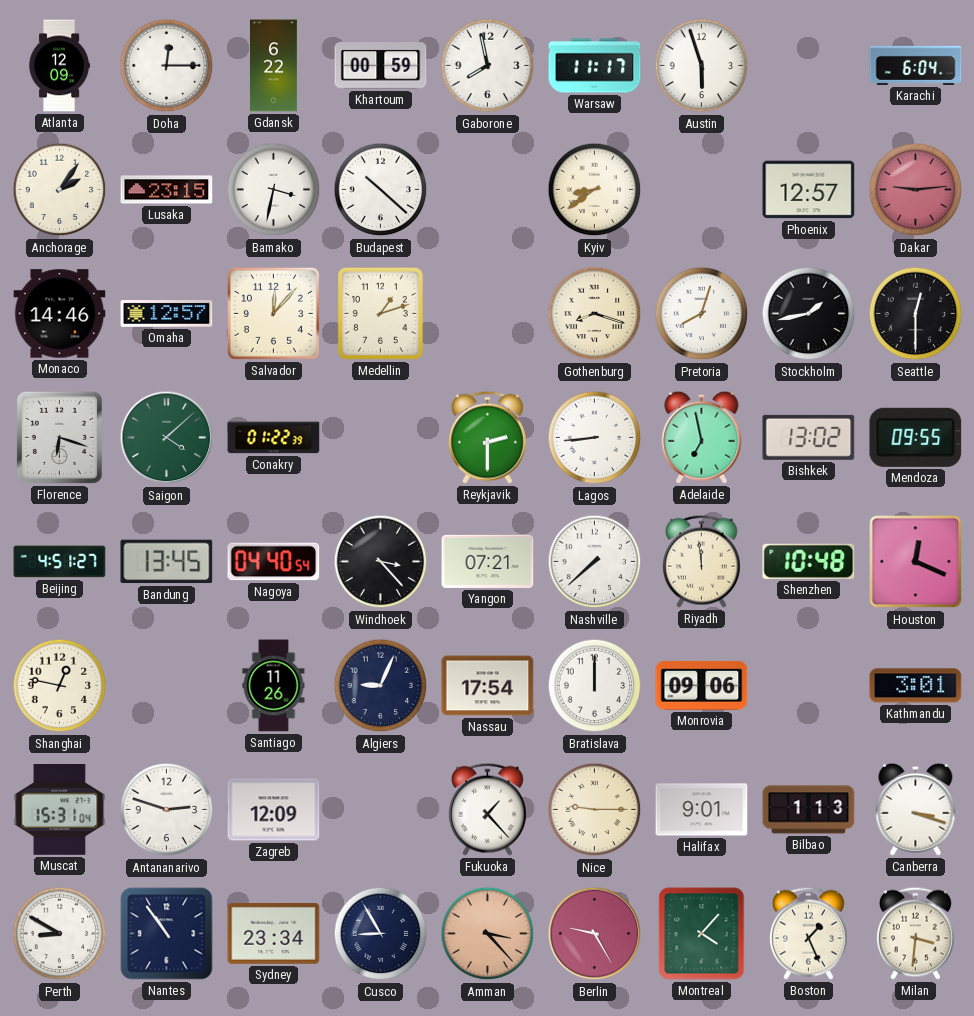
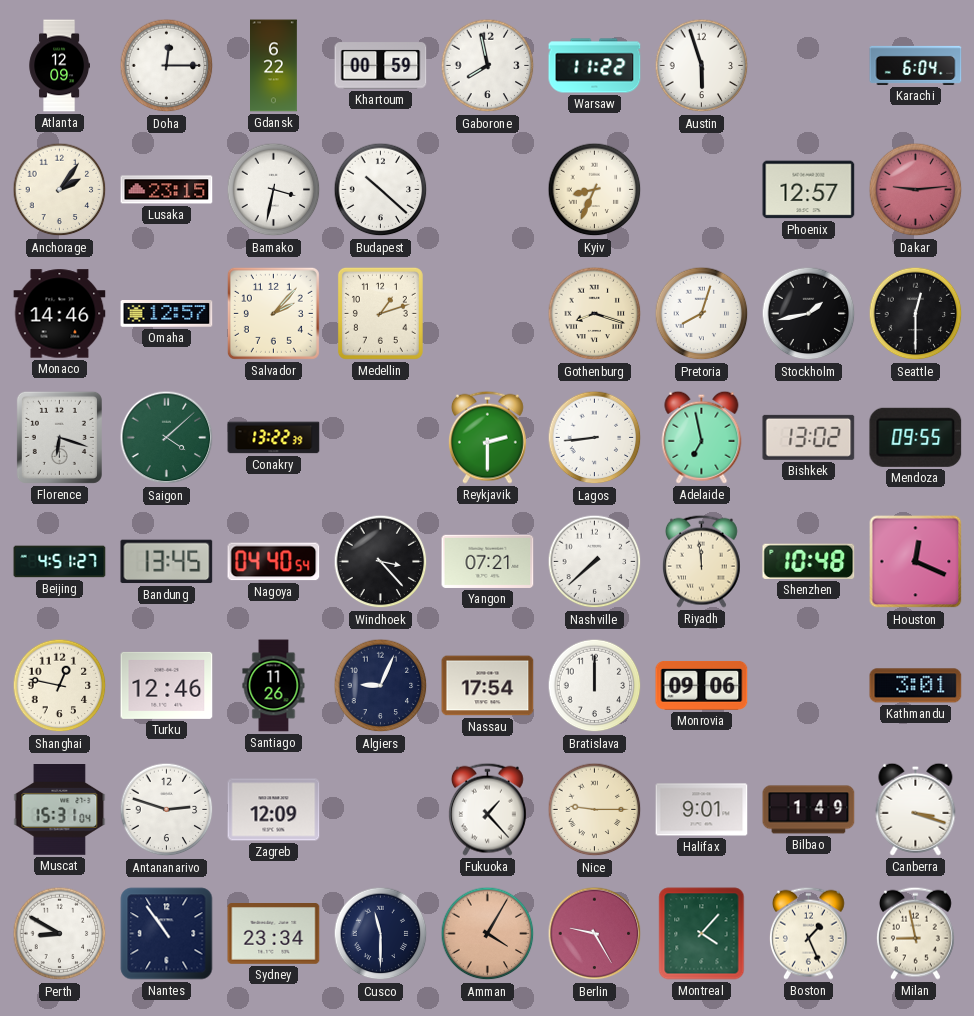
Warsaw: 11:17 -> 11:22
Kyiv: 8:39 -> 8:34
Salvador: 12:07 -> 2:07
Conakry: 01:22 -> 13:22
Turku: none -> 12:46
Bilbao: 1:13 -> 1:49
Cusco: 8:55 -> 11:30
Amman: 3:23 -> 4:05
Milan: 3:31 -> 8:58
